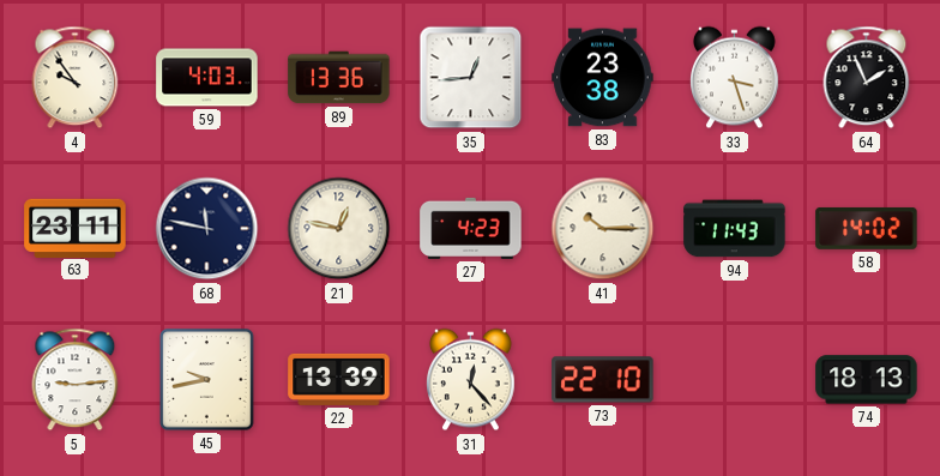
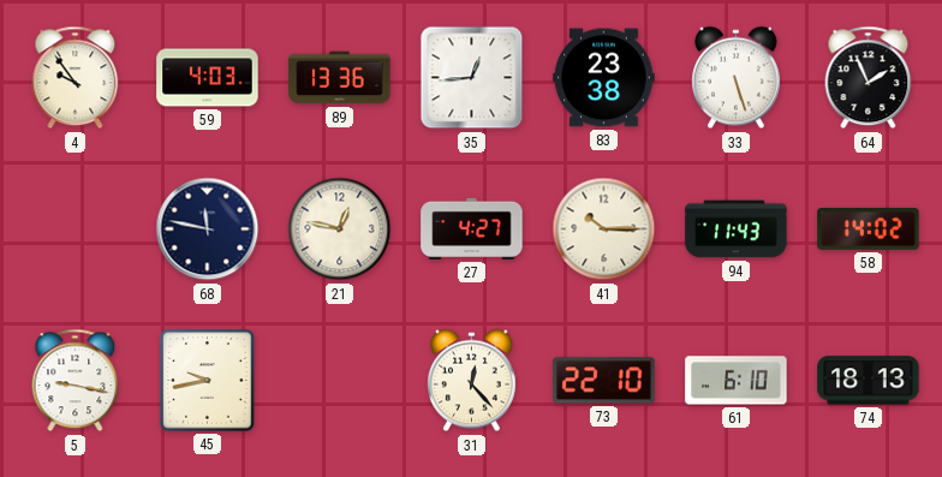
33: 3:27 -> 5:27
63: 23:11 -> none
27: 4:23 -> 4:27
5: 9:14 -> 9:17
22: 13:39 -> none
61: none -> 6:10
